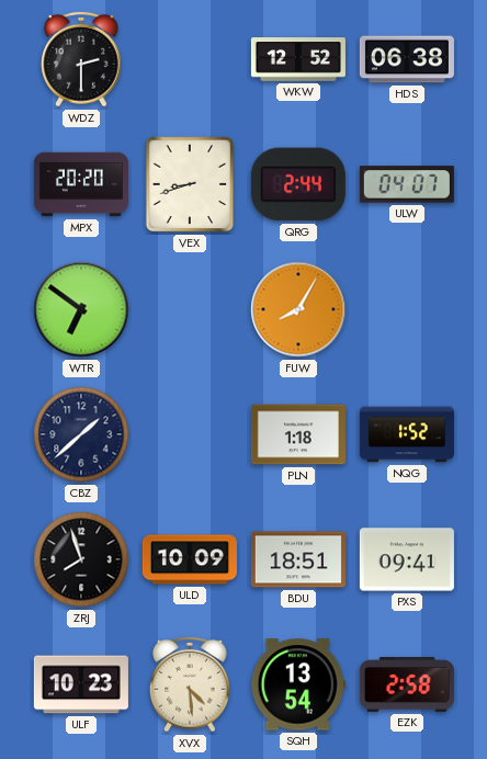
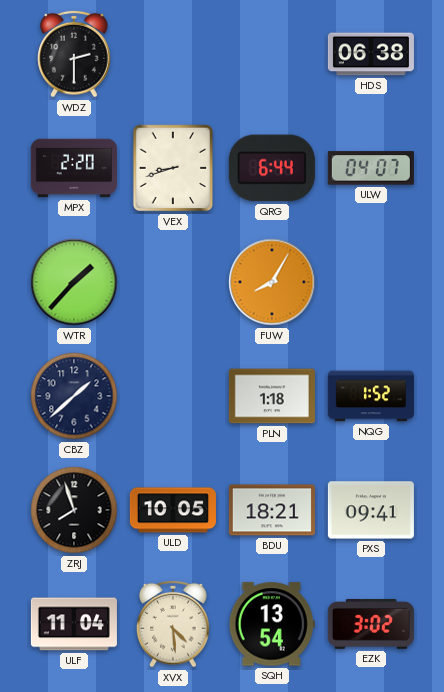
WKW: 12:52 -> none
MPX: 20:20 -> 2:20
QRG: 2:44 -> 6:44
WTR: 6:51 -> 1:37
ULD: 10:09 -> 10:05
BDU: 18:51 -> 18:21
ULF: 10:23 -> 11:04
EZK: 2:58 -> 3:02
